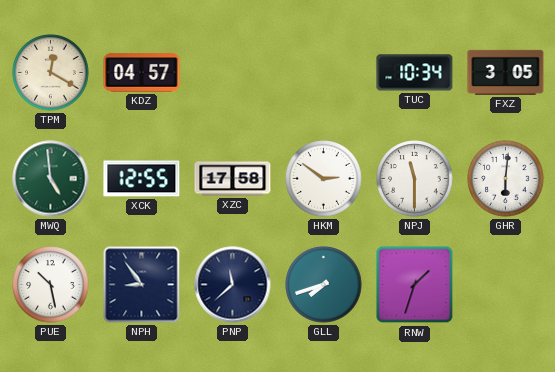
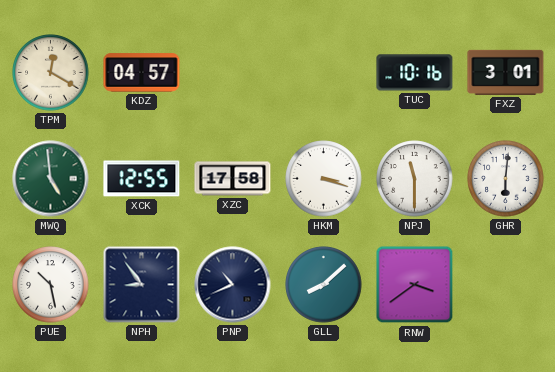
TUC: 10:34 -> 10:16
FXZ: 3:05 -> 3:01
HKM: 2:51 -> 3:18
PNP: 11:38 -> 10:41
GLL: 7:42 -> 8:08
RNW: 1:33 -> 3:39
